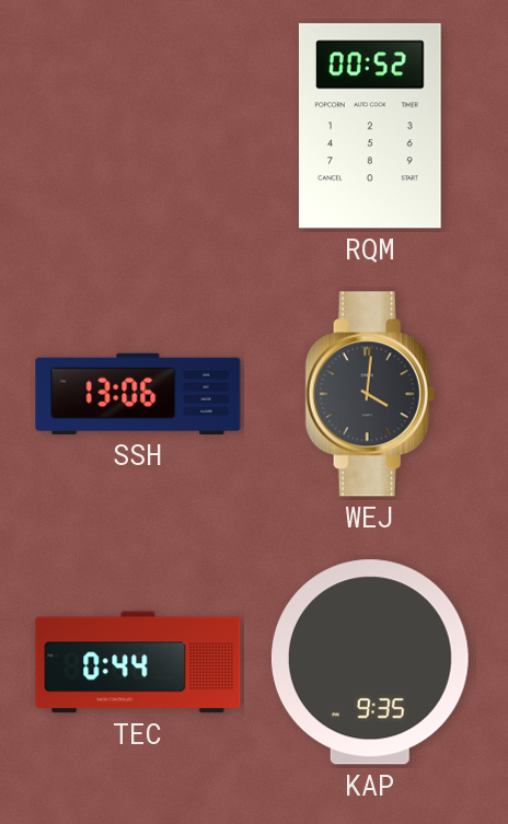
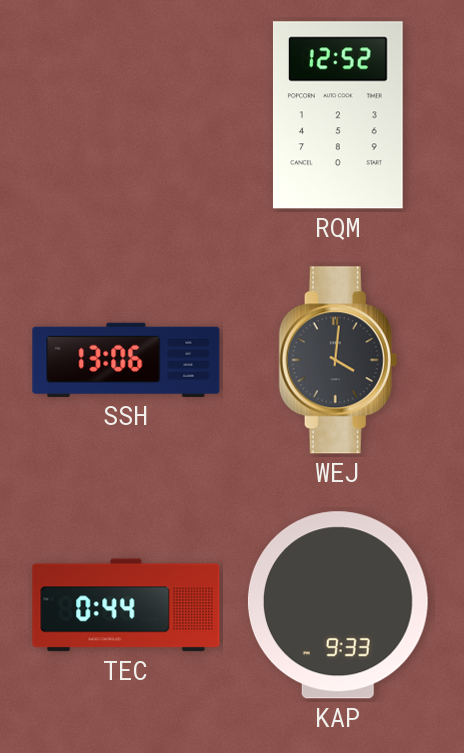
RQM: 00:52 -> 12:52
KAP: 9:35 -> 9:33
